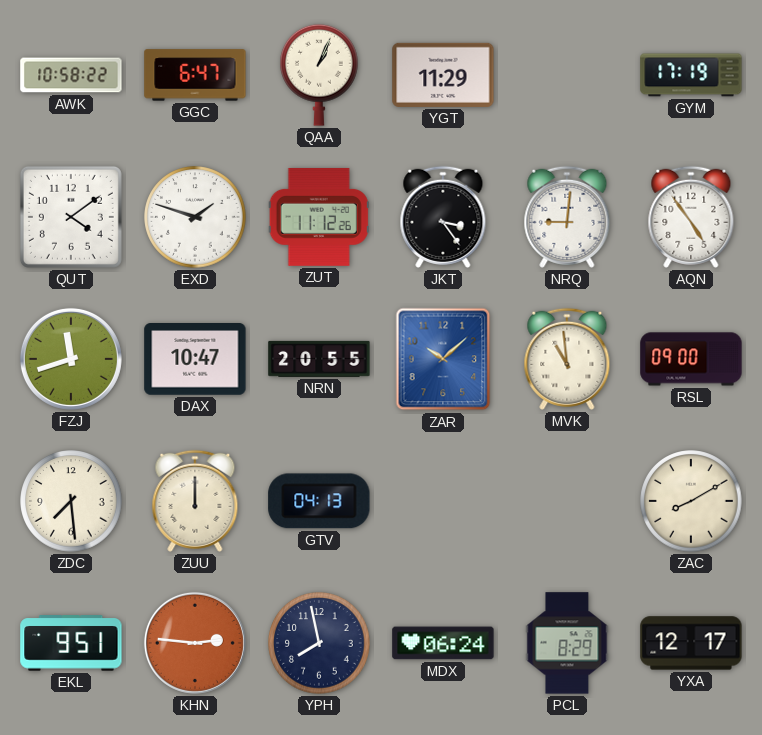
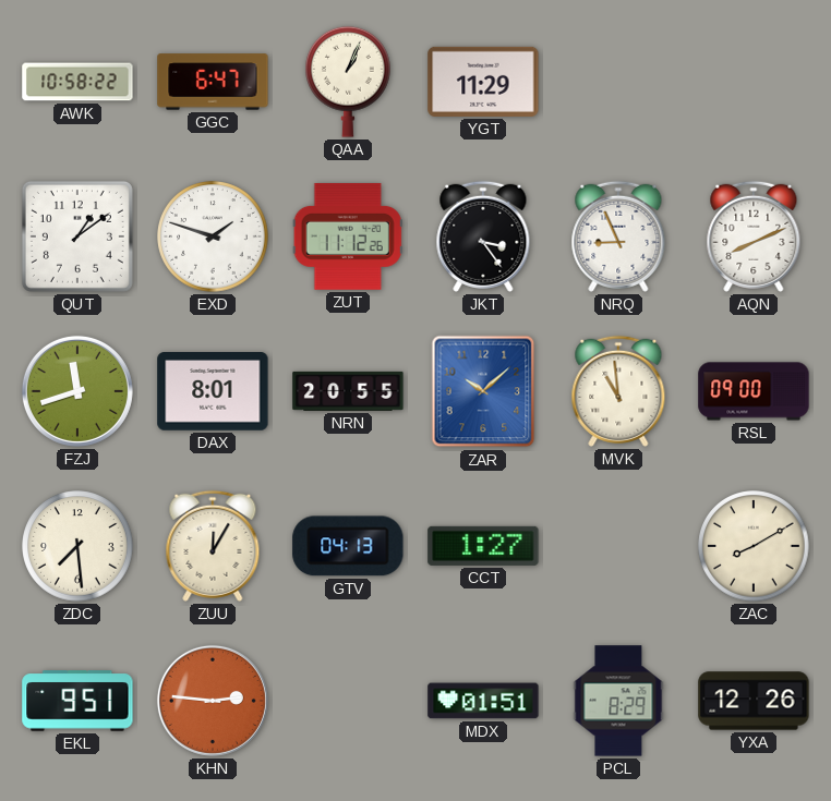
GYM: 17:19 -> none
QUT: 4:09 -> 1:09
NRQ: 9:01 -> 8:56
AQN: 4:54 -> 8:11
DAX: 10:47 -> 8:01
ZUU: 12:00 -> 12:05
CCT: none -> 1:27
YPH: 7:58 -> none
MDX: 06:24 -> 01:51
YXA: 12:17 -> 12:26
